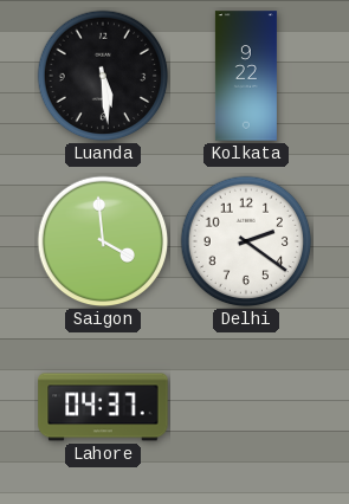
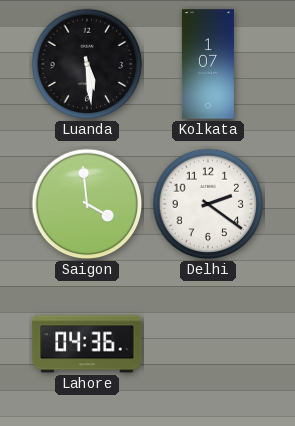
Kolkata: 9:22 -> 1:07
Lahore: 04:37 -> 04:36
